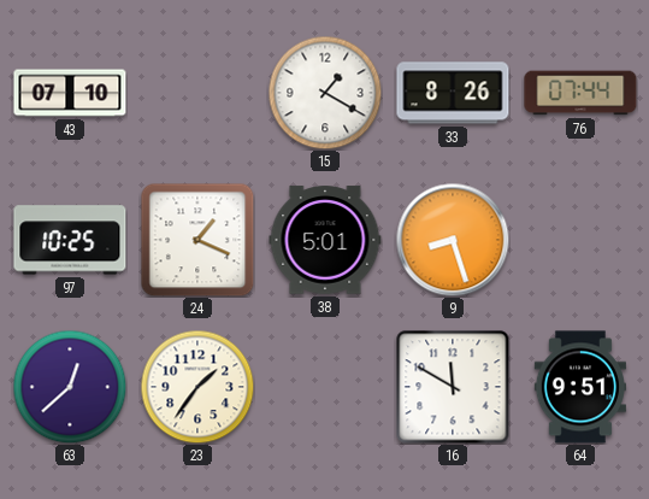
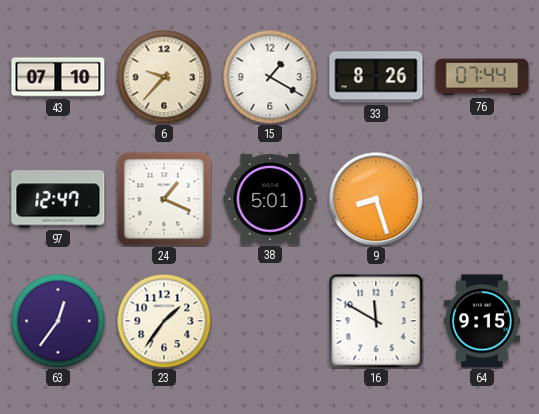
6: none -> 9:37
97: 10:25 -> 12:47
63: 12:38 -> 12:36
64: 9:51 -> 9:15
